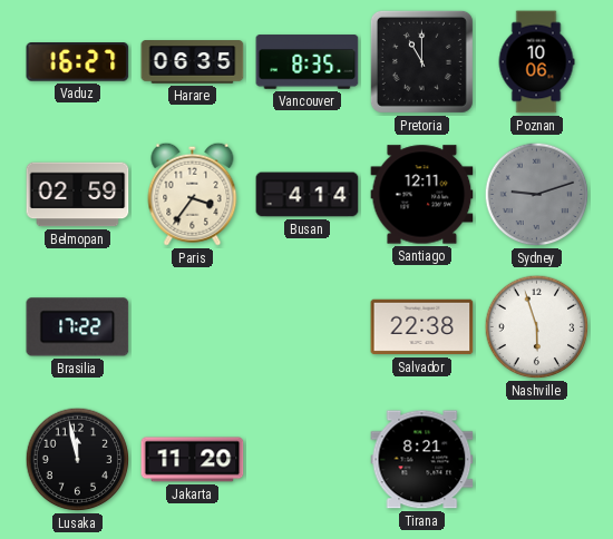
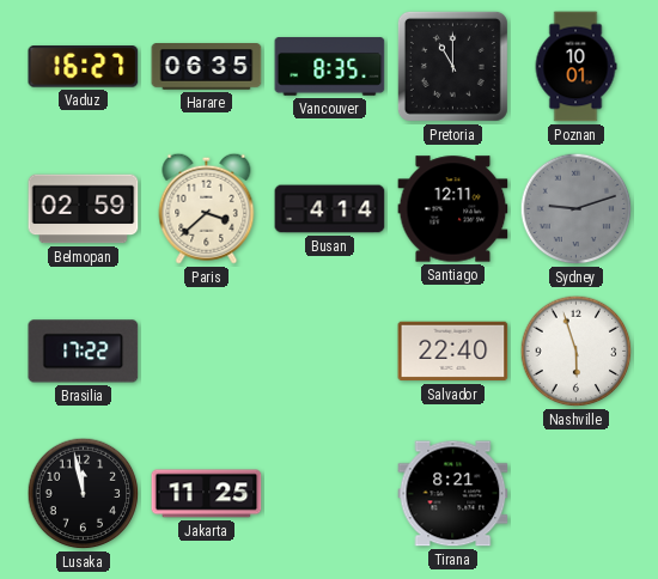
Poznan: 10:06 -> 10:01
Paris: 3:36 -> 3:38
Salvador: 22:38 -> 22:40
Jakarta: 11:20 -> 11:25
